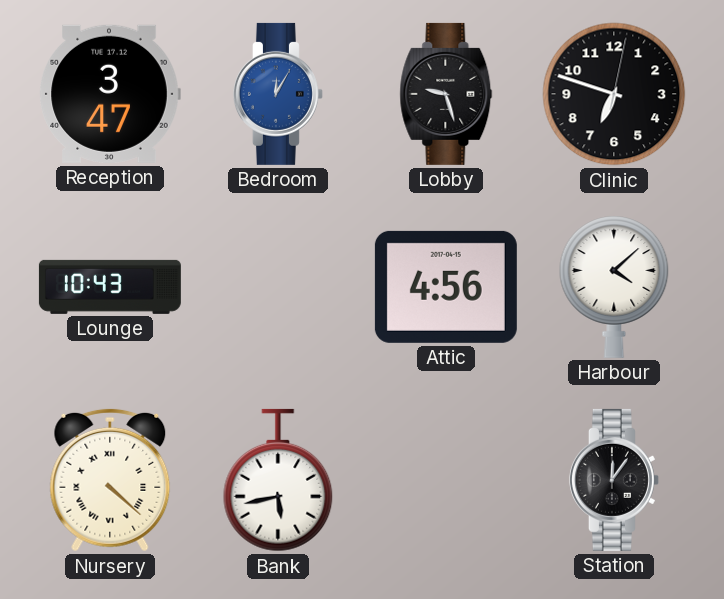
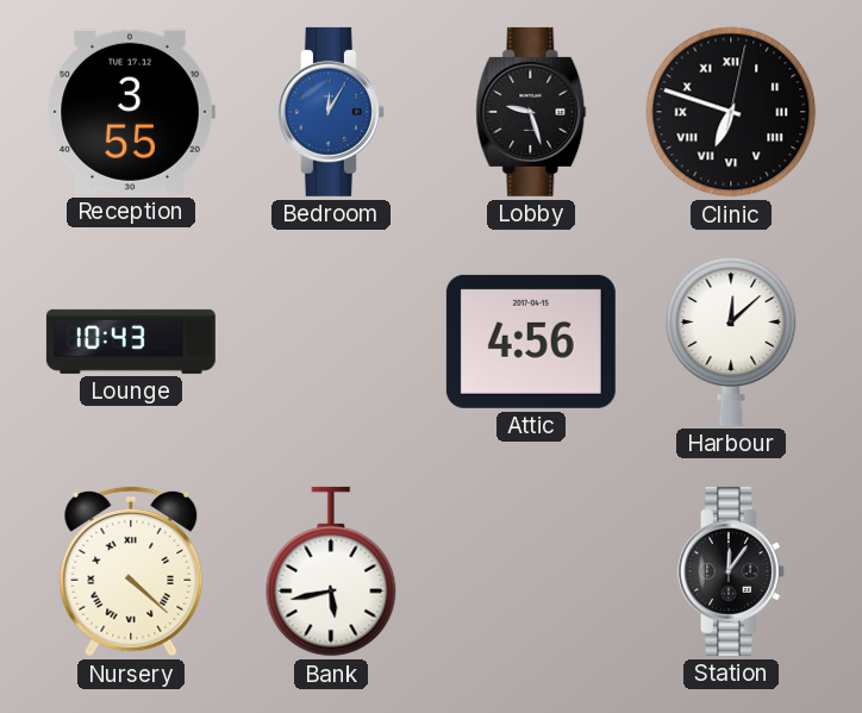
Reception: 3:47 -> 3:55
Clinic numerals: Arabic -> Roman
Harbour: 4:08 -> 12:08
